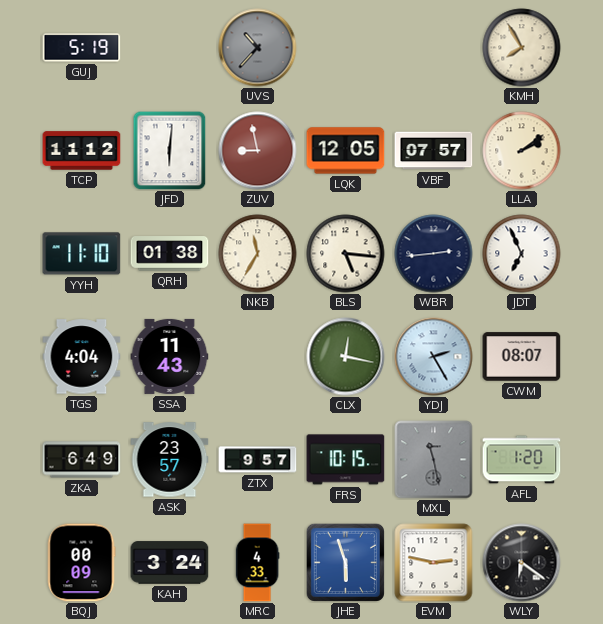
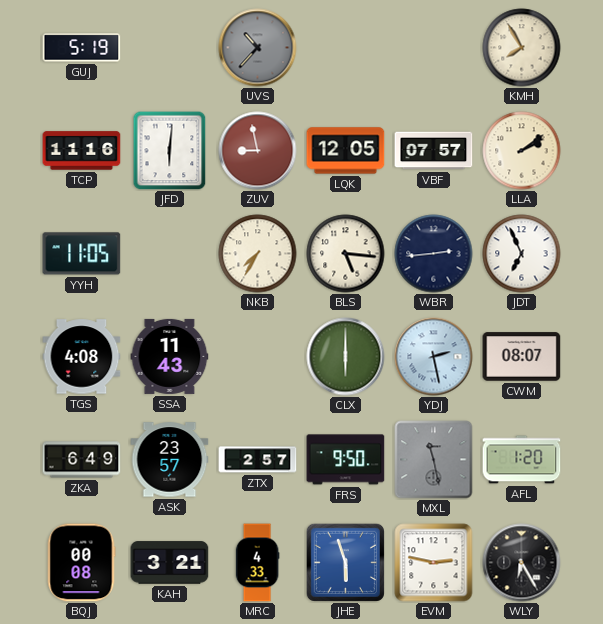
TCP: 11:12 -> 11:16
YYH: 11:10 -> 11:05
QRH: 01:38 -> none
NKB: 11:35 -> 7:35
TGS: 4:04 -> 4:08
CLX: 12:17 -> 6:00
YDJ: 2:25 -> 2:28
ZTX: 9:57 -> 2:57
FRS: 10:15 -> 9:50
BQJ: 00:09 -> 00:08
KAH: 3:24 -> 3:21
WLY: 6:21 -> 6:25
